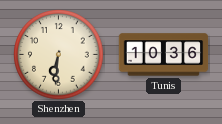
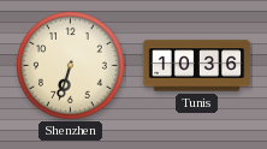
Shenzhen: 6:31 -> 6:33
